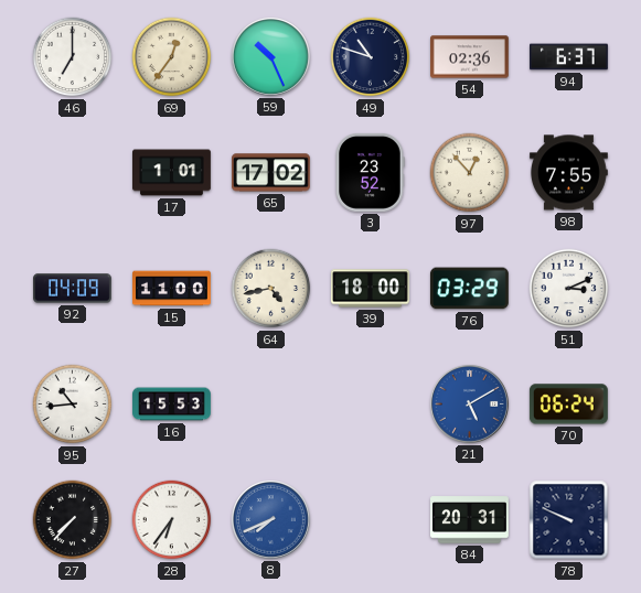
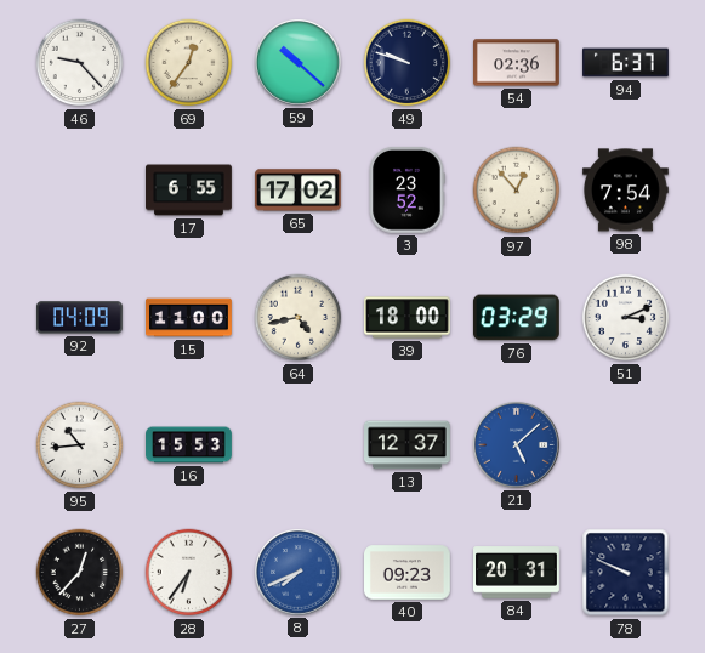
46: 7:00 -> 9:23
59: 10:26 -> 10:22
49: 10:48 -> 9:48
17: 1:01 -> 6:55
98: 7:55 -> 7:54
13: none -> 12:37
21: 5:10 -> 5:08
70: 06:24 -> none
27: 7:37 -> 12:37
40: none -> 09:23
